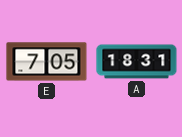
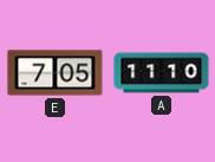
A: 18:31 -> 11:10
